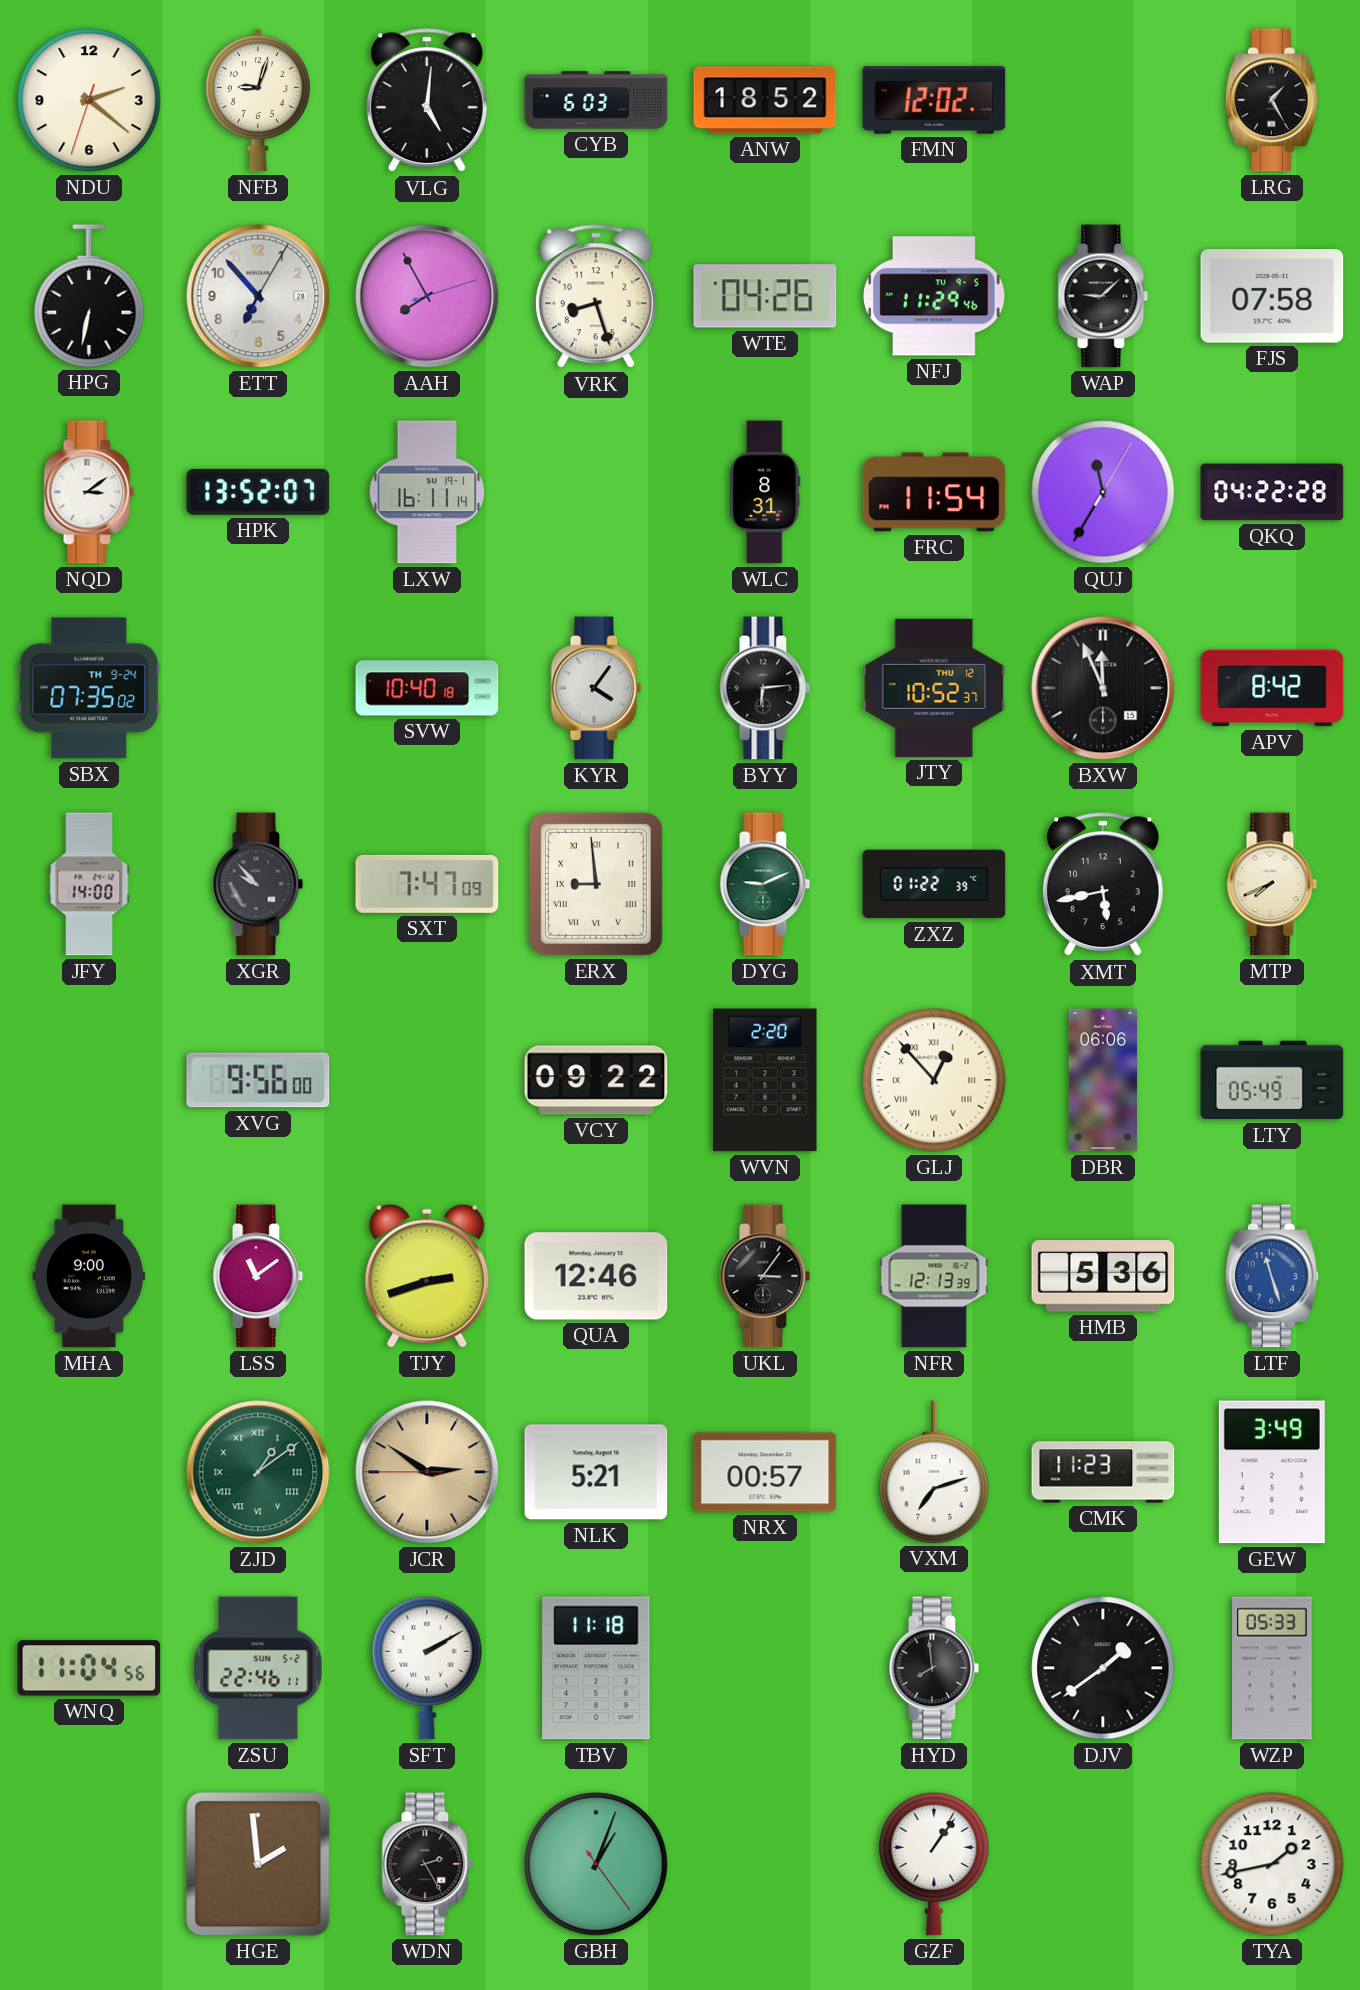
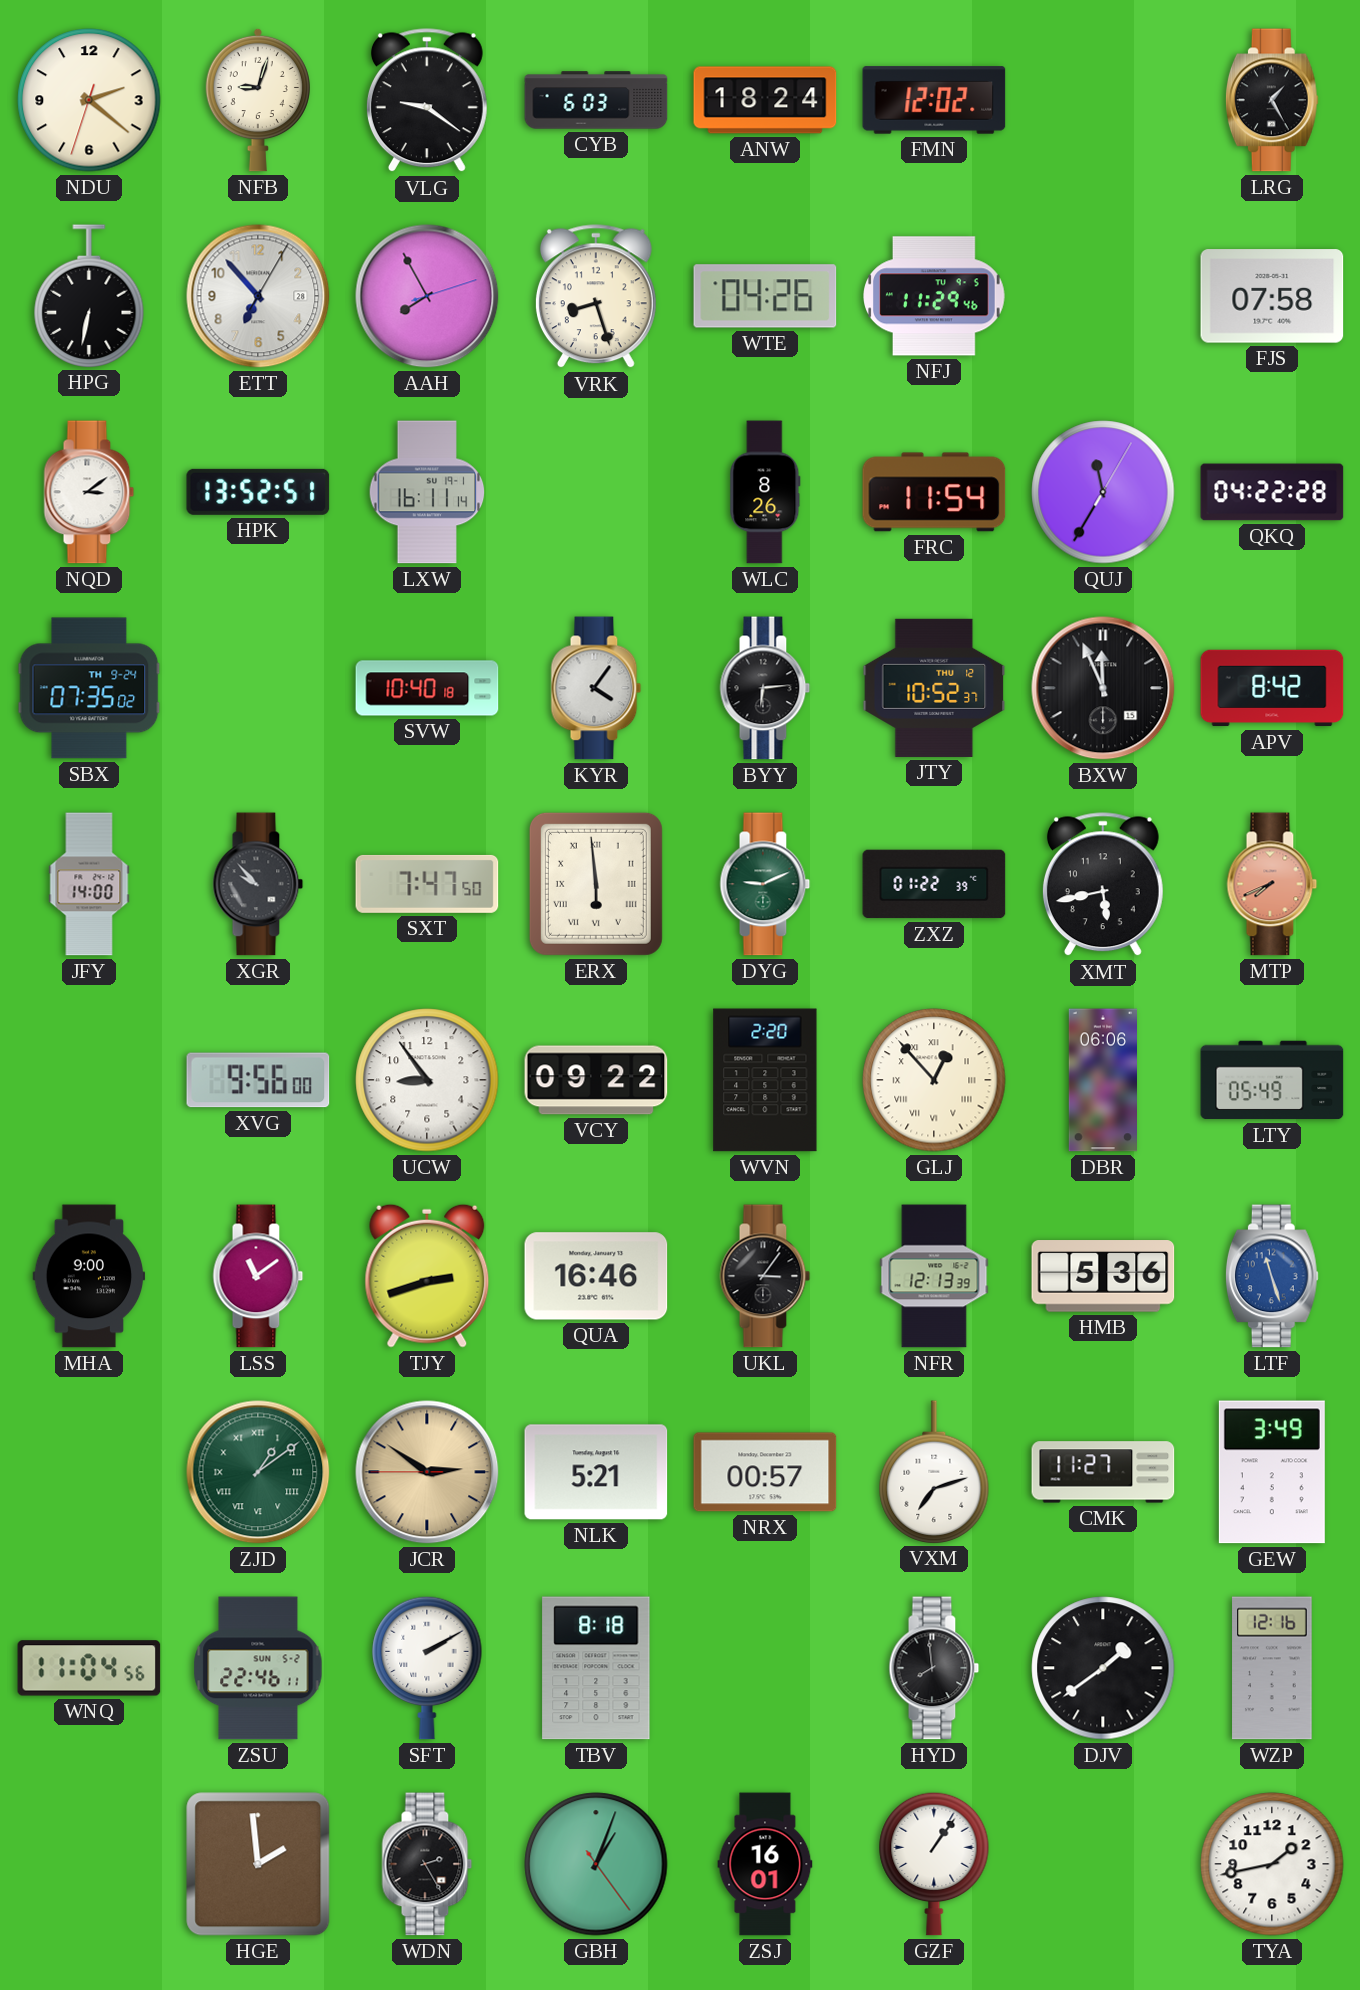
VLG: 5:01 -> 9:21
ANW: 18:52 -> 18:24
WAP: 9:08 -> none
HPK: 13:52:07 -> 13:52:51
WLC: 8:31 -> 8:26
SXT: 7:47:09 -> 7:47:50
ERX: 8:59 -> 5:59
MTP dial: cream -> salmon
UCW: none -> 8:54
QUA: 12:46 -> 16:46
CMK: 11:23 -> 11:27
TBV: 11:18 -> 8:18
WZP: 05:33 -> 12:16
ZSJ: none -> 16:01
